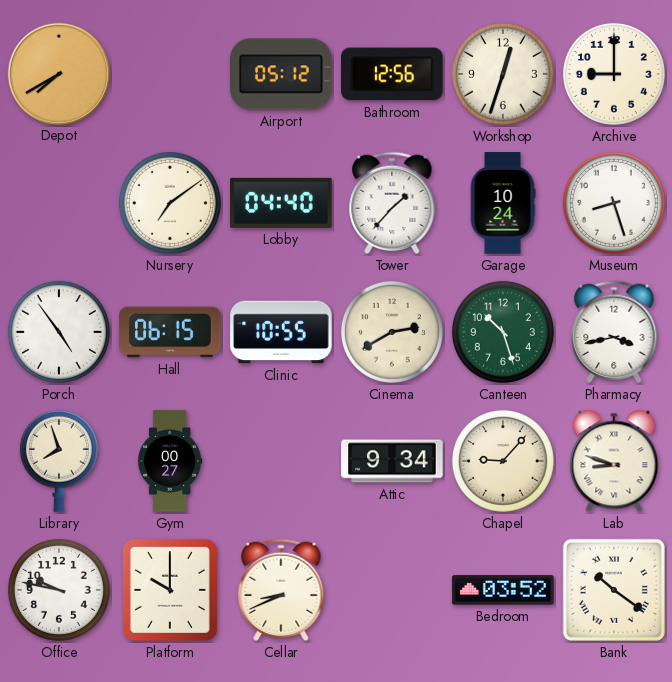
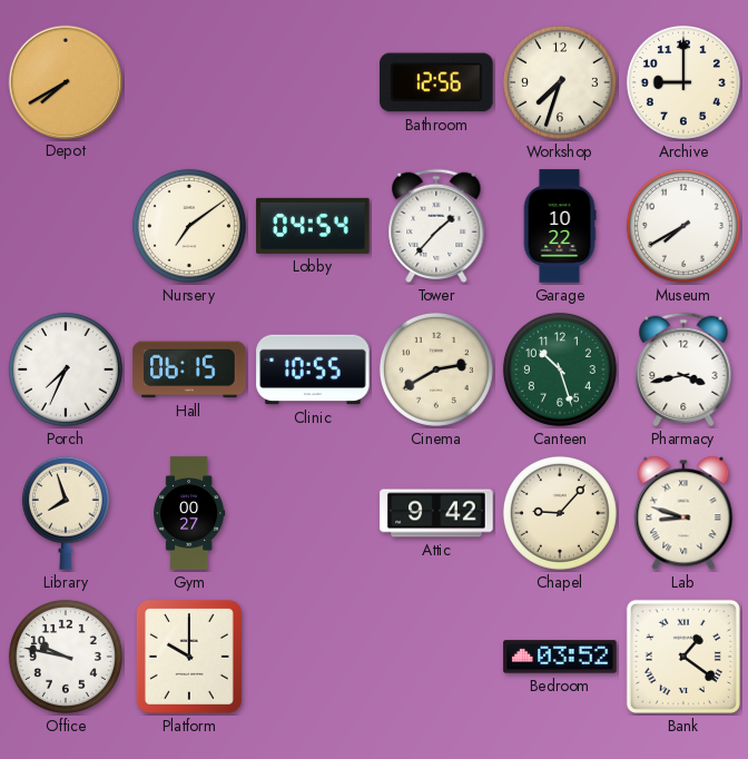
Airport: 05:12 -> none
Workshop: 12:33 -> 7:33
Lobby: 04:40 -> 04:54
Garage: 10:24 -> 10:22
Museum: 8:27 -> 7:40
Porch: 4:54 -> 7:34
Attic: 9:34 -> 9:42
Cellar: 8:41 -> none
Bank: 10:21 -> 1:21
